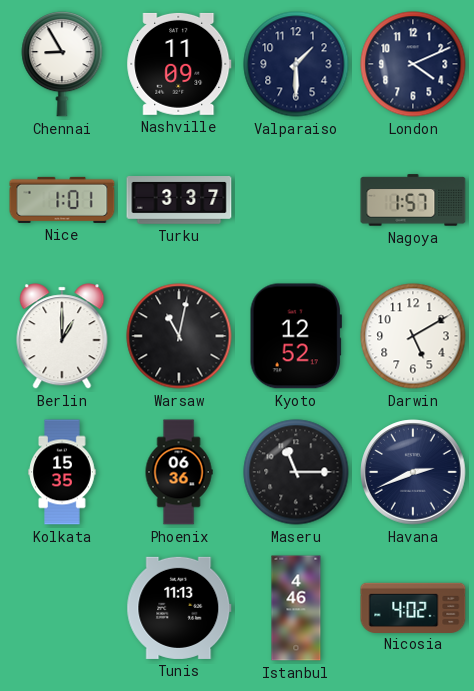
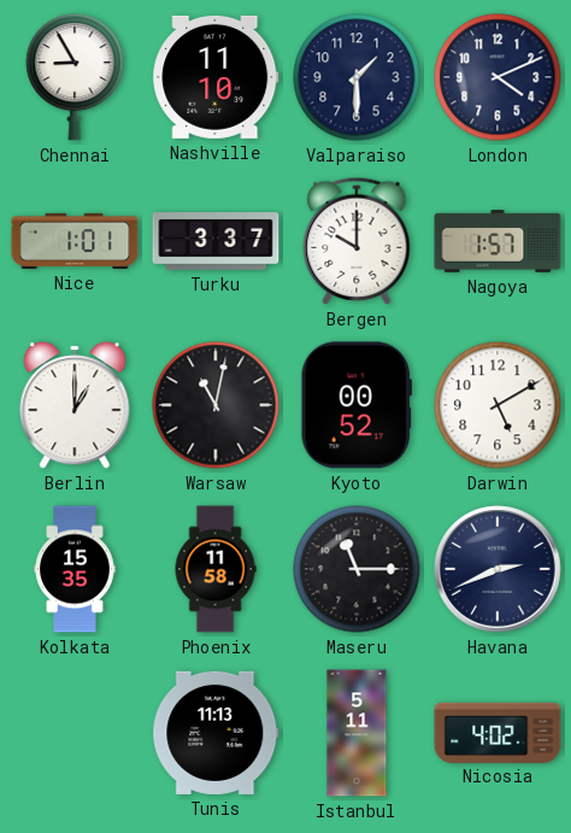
Nashville: 11:09 -> 11:10
Bergen: none -> 10:00
Kyoto: 12:52 -> 00:52
Phoenix: 06:36 -> 11:58
Istanbul: 4:46 -> 5:11
